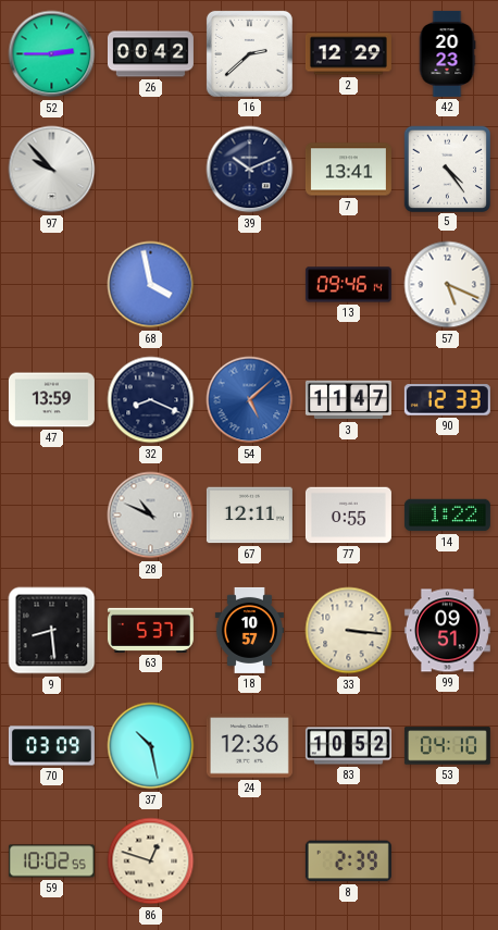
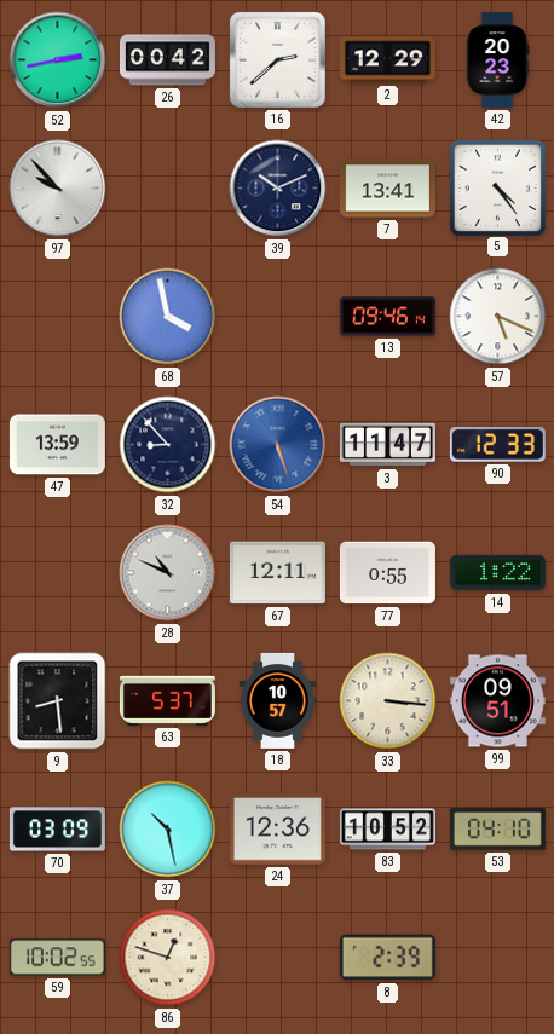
52: 2:45 -> 2:43
32: 8:19 -> 8:53
54: 5:08 -> 5:27
